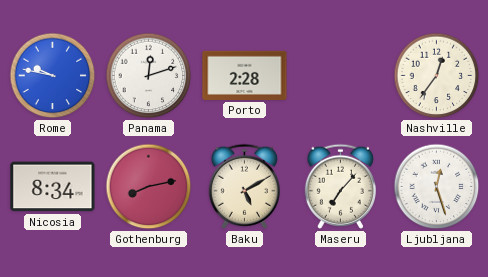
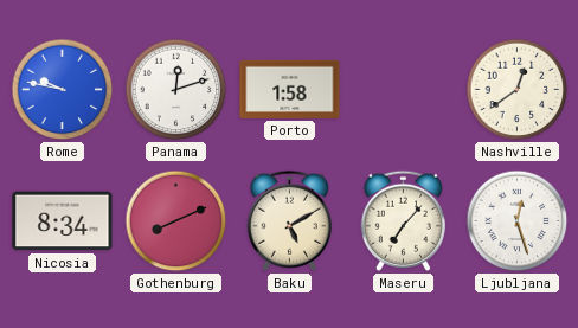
Porto: 2:28 -> 1:58
Nashville: 12:36 -> 12:39
Gothenburg: 8:13 -> 8:11
